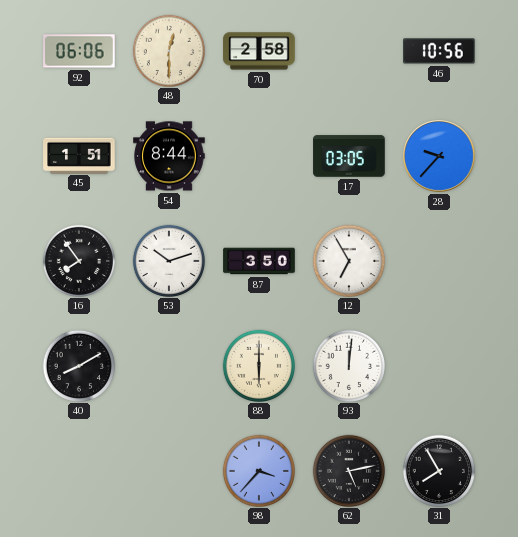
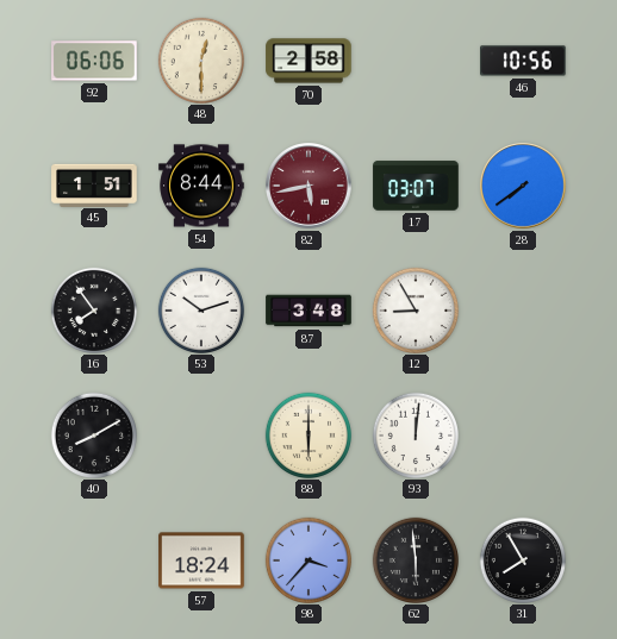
82: none -> 5:43
17: 03:05 -> 03:07
28: 9:37 -> 7:39
87: 3:50 -> 3:48
12: 6:55 -> 8:55
57: none -> 18:24
62: 5:13 -> 5:59
